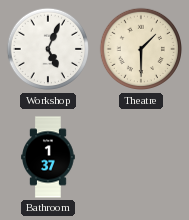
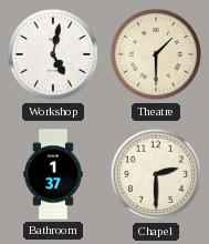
Workshop: 5:04 -> 5:02
Chapel: none -> 2:30
